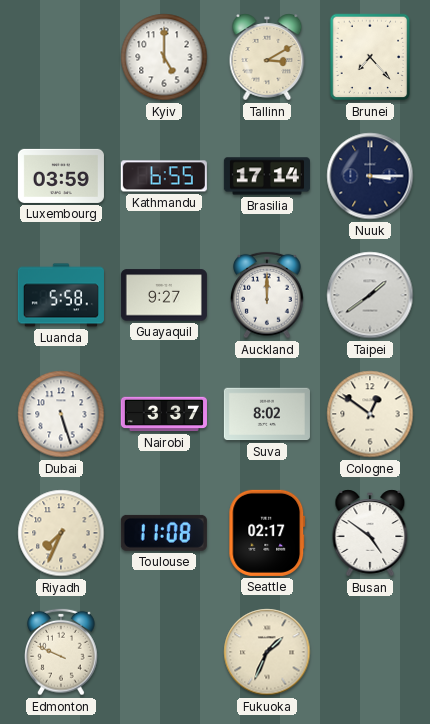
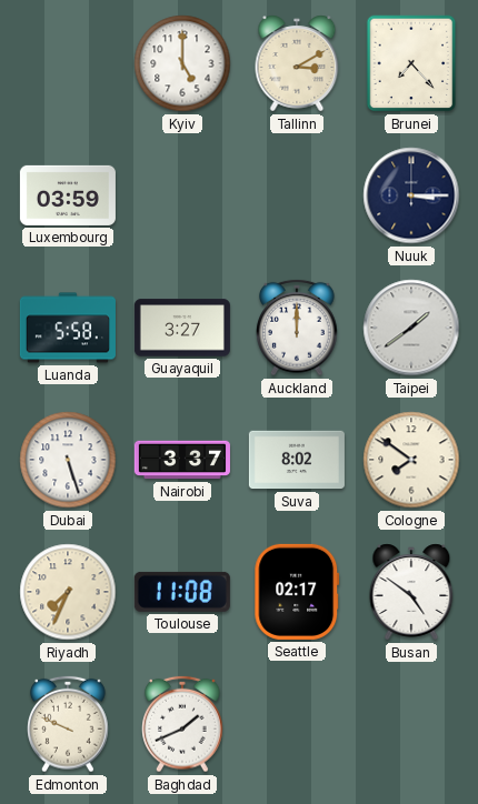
Kathmandu: 6:55 -> none
Brasilia: 17:14 -> none
Guayaquil: 9:27 -> 3:27
Cologne: 12:51 -> 7:51
Baghdad: none -> 1:41
Fukuoka: 1:34 -> none
